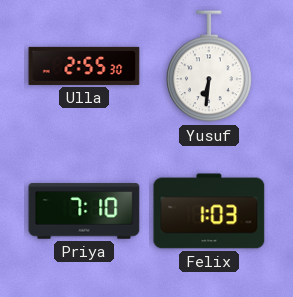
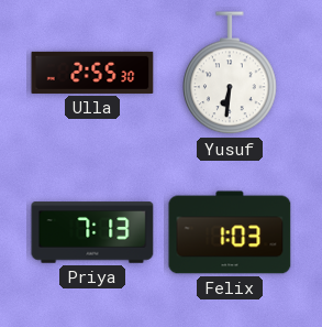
Priya: 7:10 -> 7:13
